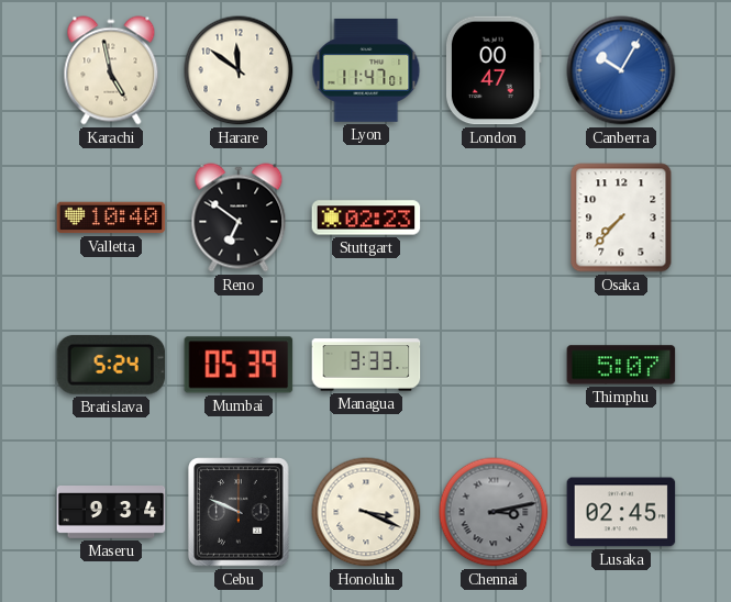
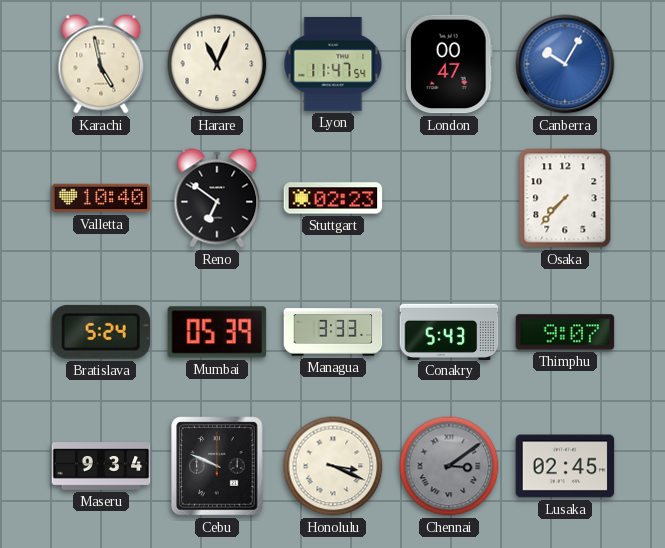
Harare: 11:51 -> 11:04
Lyon: 11:47:01 -> 11:47:54
Conakry: none -> 5:43
Thimphu: 5:07 -> 9:07
Chennai: 3:13 -> 3:09
